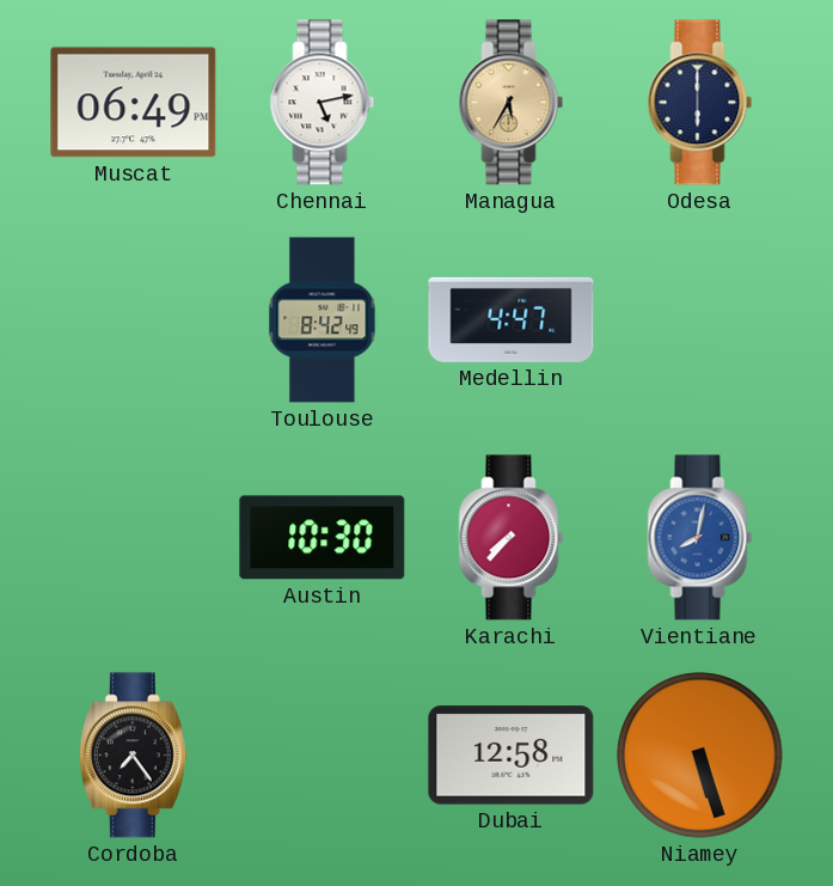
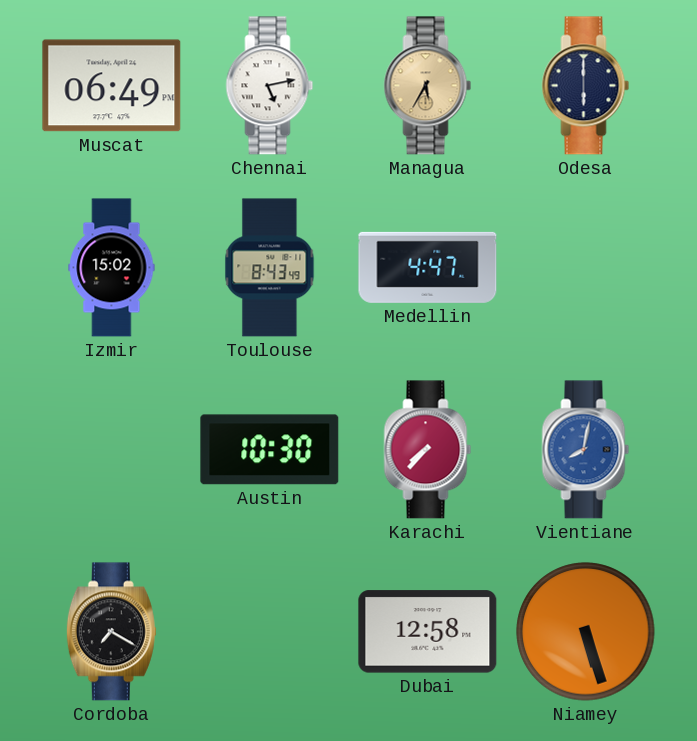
Izmir: none -> 15:02
Toulouse: 8:42 -> 8:43
Cordoba: 7:24 -> 7:20
